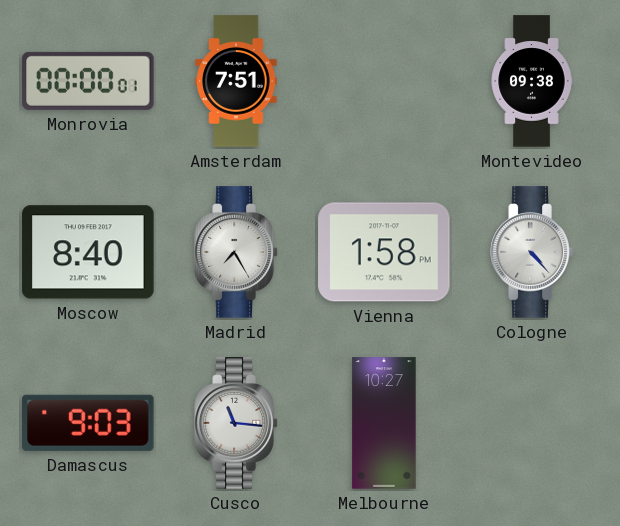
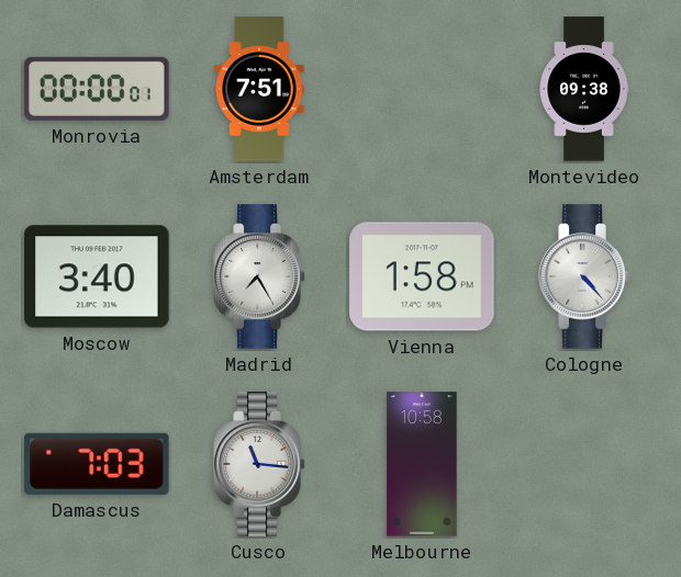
Moscow: 8:40 -> 3:40
Damascus: 9:03 -> 7:03
Melbourne: 10:27 -> 10:58
